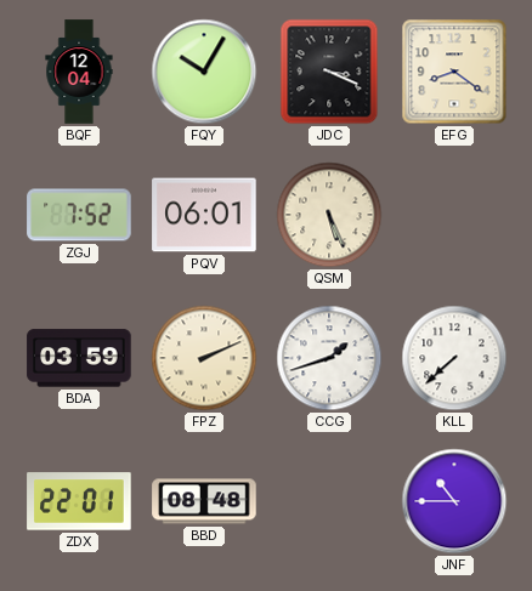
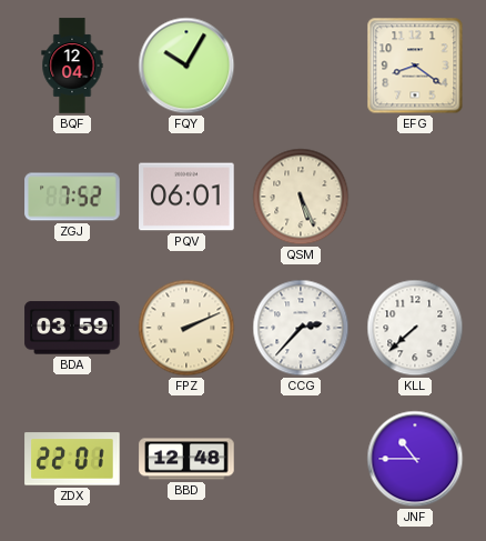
JDC: 3:19 -> none
CCG: 1:42 -> 2:37
BBD: 08:48 -> 12:48
